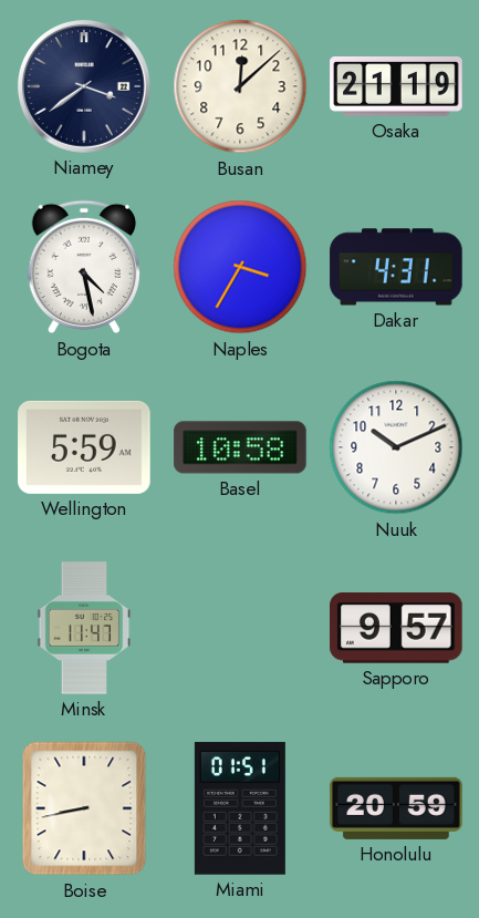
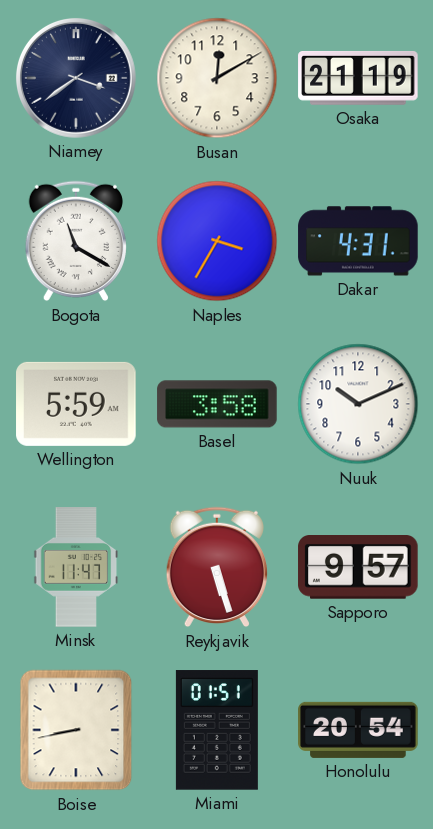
Busan: 12:08 -> 12:10
Bogota: 4:28 -> 11:20
Basel: 10:58 -> 3:58
Reykjavik: none -> 5:27
Honolulu: 20:59 -> 20:54
